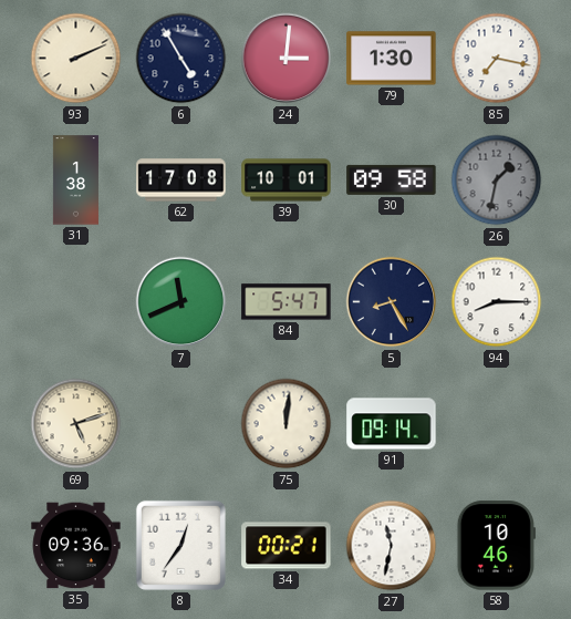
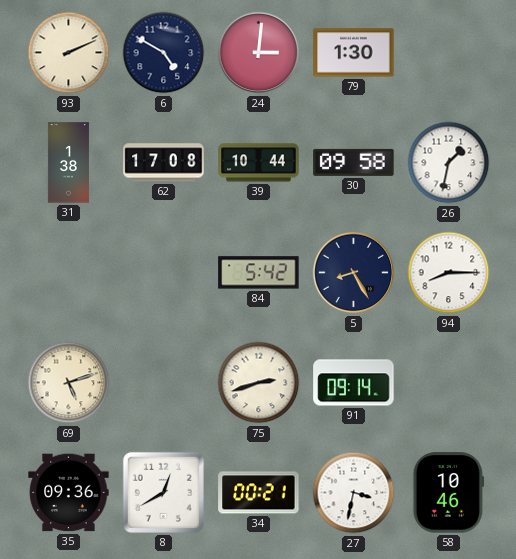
6: 4:55 -> 4:50
85: 7:17 -> none
39: 10:01 -> 10:44
26 dial: grey -> white
7: 11:41 -> none
84: 5:47 -> 5:42
75: 12:01 -> 2:42
8: 12:36 -> 12:40
27: 11:32 -> 3:32
